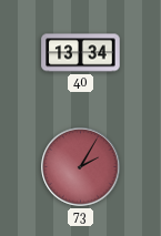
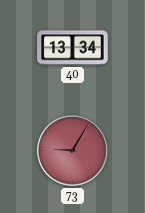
73: 2:05 -> 9:05
